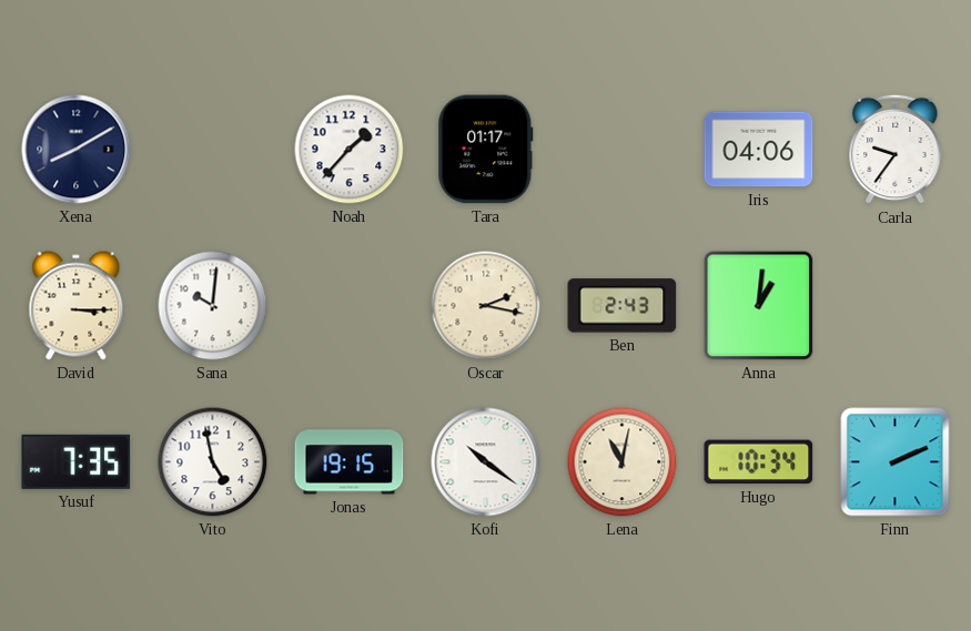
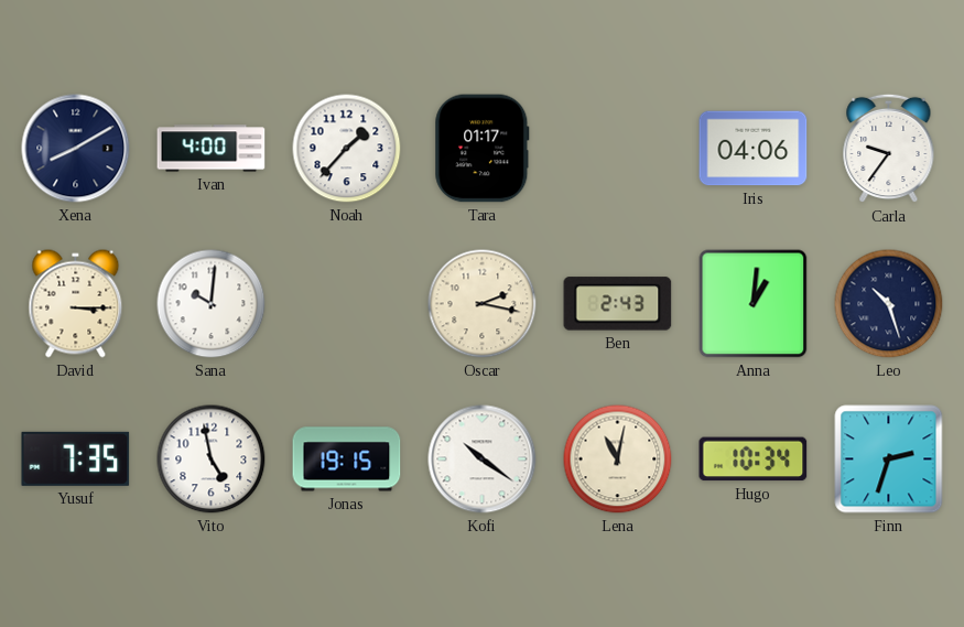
Ivan: none -> 4:00
Leo: none -> 10:27
Finn: 2:11 -> 2:33
